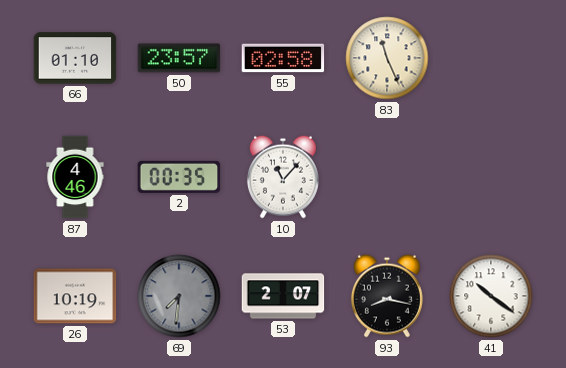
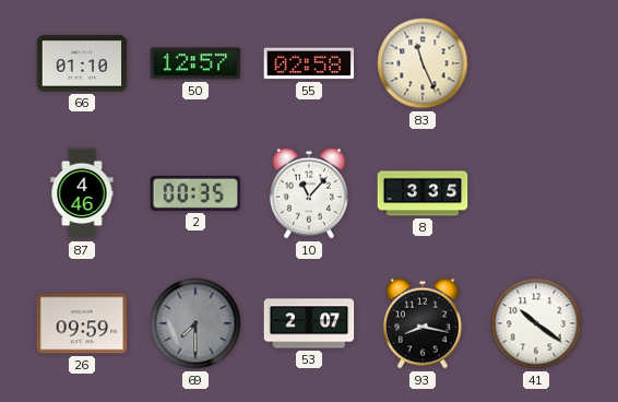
50: 23:57 -> 12:57
8: none -> 3:35
26: 10:19 -> 09:59
69: 7:31 -> 7:30
